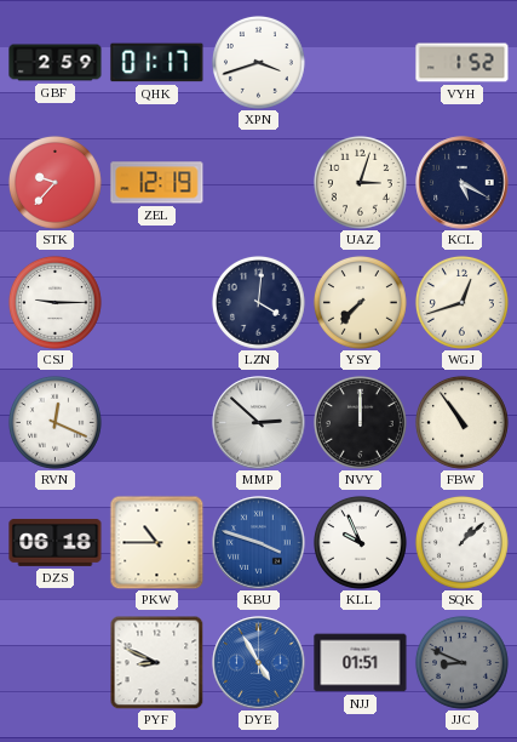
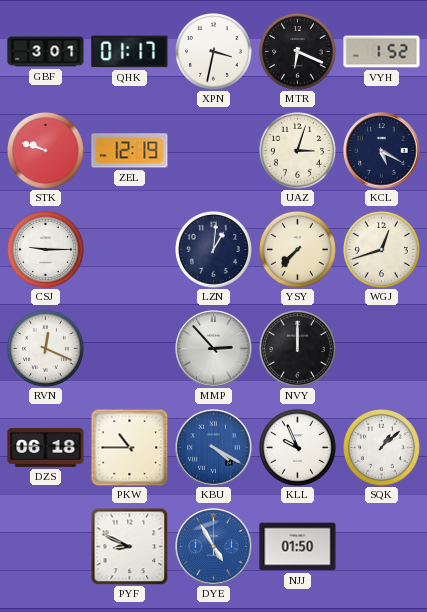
GBF: 2:59 -> 3:01
XPN: 3:42 -> 3:32
MTR: none -> 6:19
STK: 9:37 -> 9:48
LZN: 4:01 -> 1:01
MMP: 2:52 -> 2:53
FBW: 10:54 -> none
KBU: 3:48 -> 4:20
NJJ: 01:51 -> 01:50
JJC: 8:49 -> none
